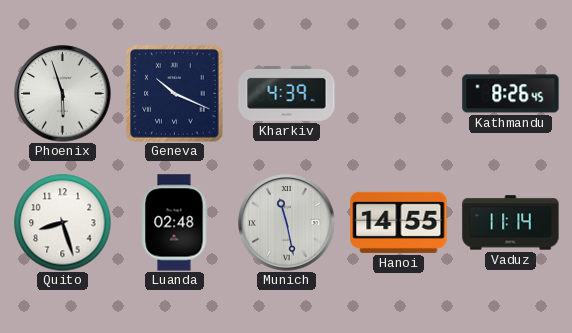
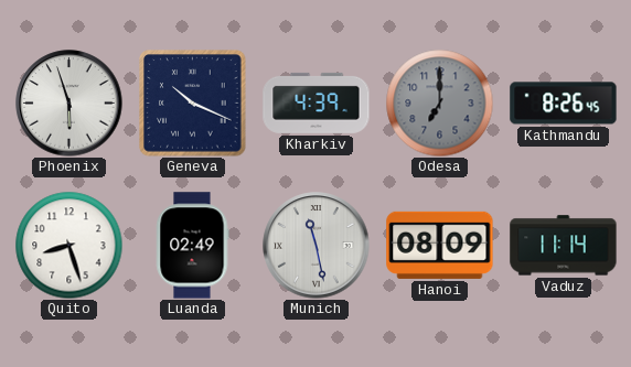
Odesa: none -> 7:00
Luanda: 02:48 -> 02:49
Hanoi: 14:55 -> 08:09
